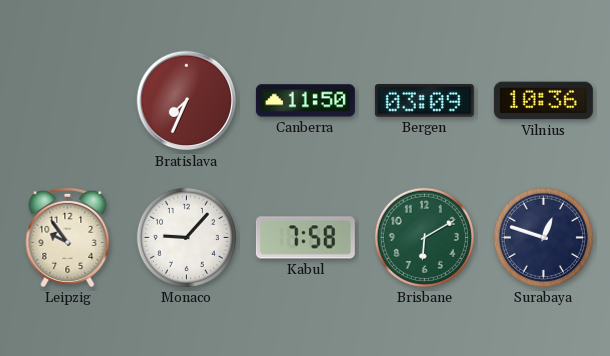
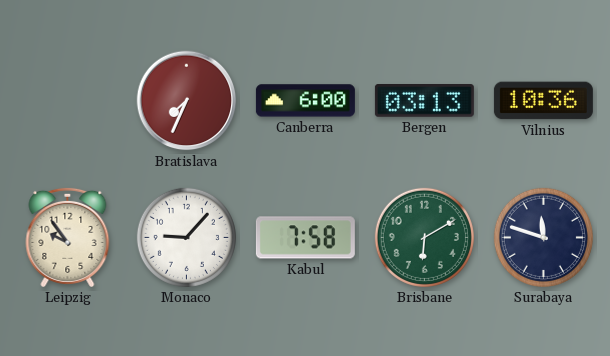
Canberra: 11:50 -> 6:00
Bergen: 03:09 -> 03:13
Surabaya: 12:48 -> 11:48
